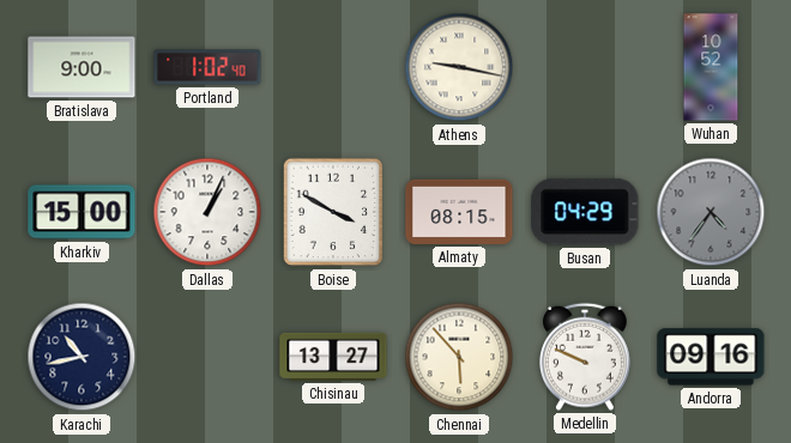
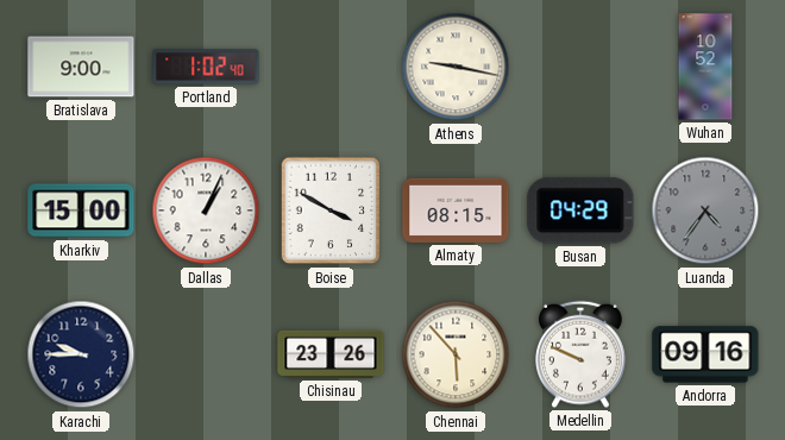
Karachi: 10:43 -> 9:45
Chisinau: 13:27 -> 23:26
